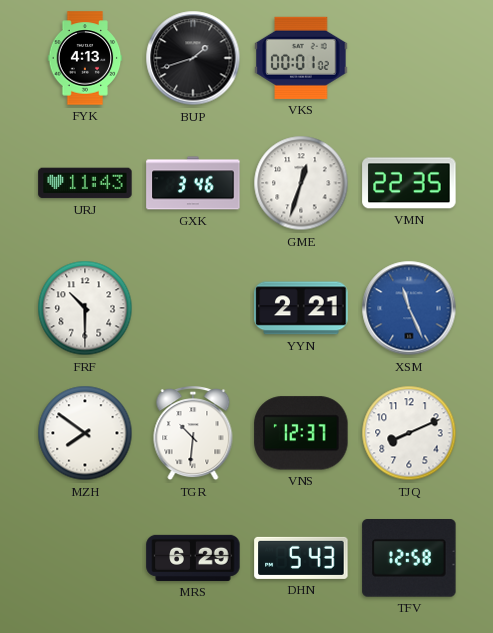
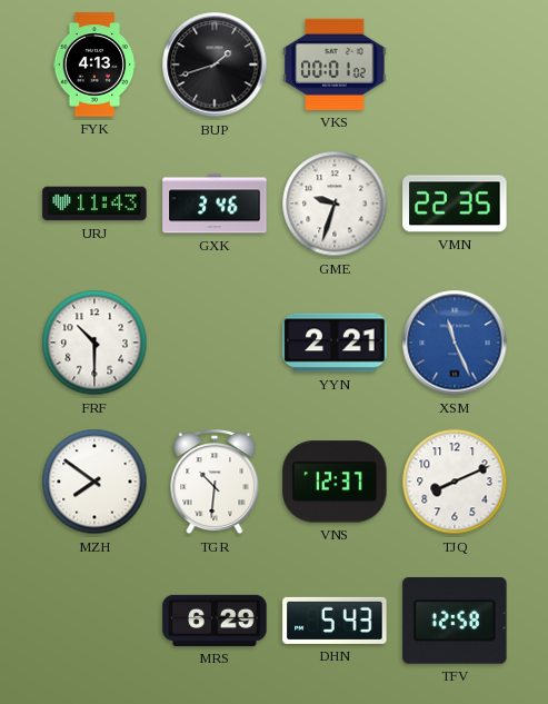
GME: 12:33 -> 9:33
